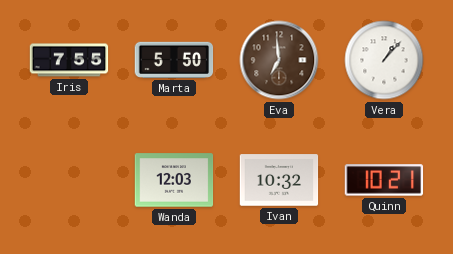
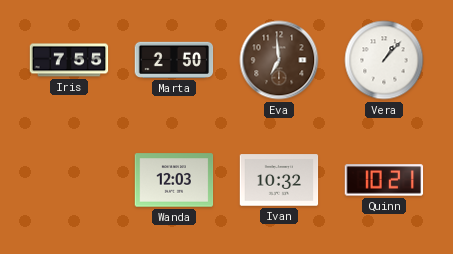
Marta: 5:50 -> 2:50
